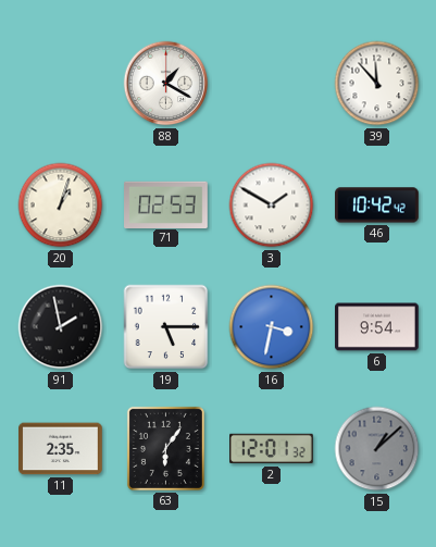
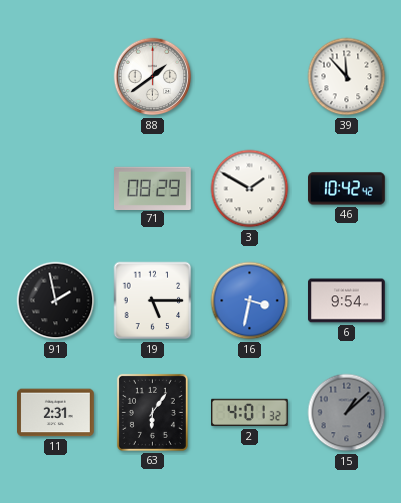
88: 1:20 -> 1:39
20: 1:03 -> none
71: 02:53 -> 08:29
11: 2:35 -> 2:31
2: 12:01 -> 4:01
